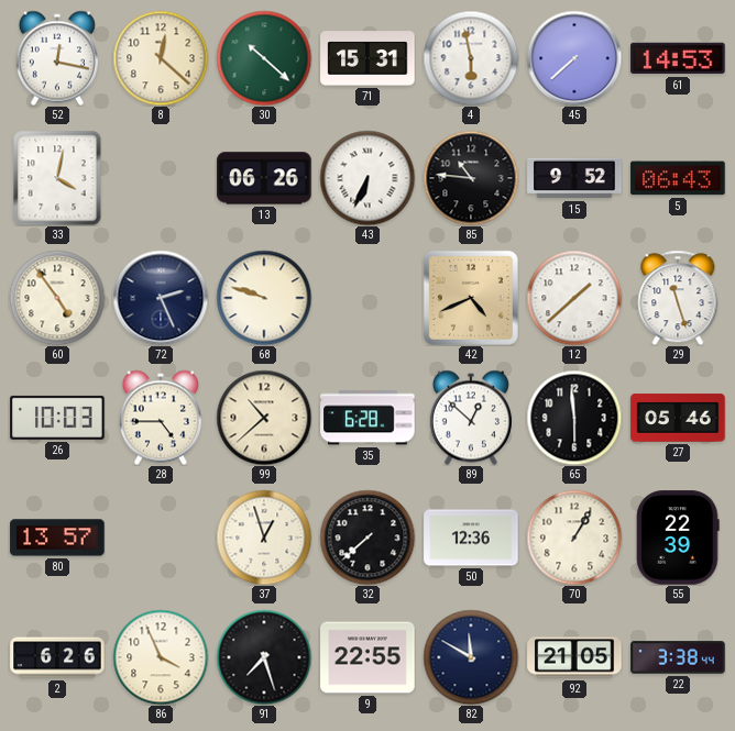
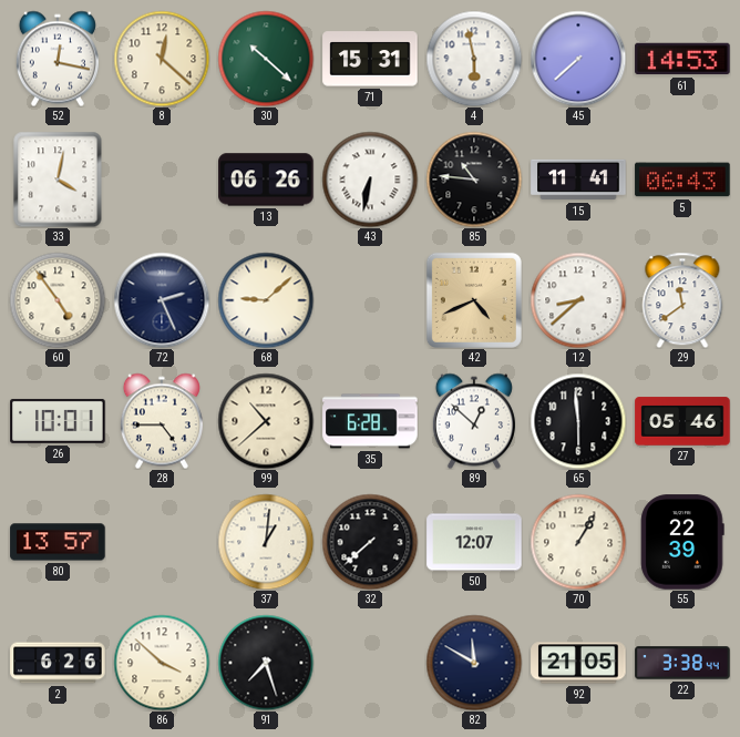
43: 6:34 -> 6:32
15: 9:52 -> 11:41
68: 9:48 -> 9:08
12: 1:38 -> 8:38
29: 11:27 -> 11:39
26: 10:03 -> 10:01
37: 12:57 -> 1:01
50: 12:36 -> 12:07
86: 3:56 -> 3:52
9: 22:55 -> none
